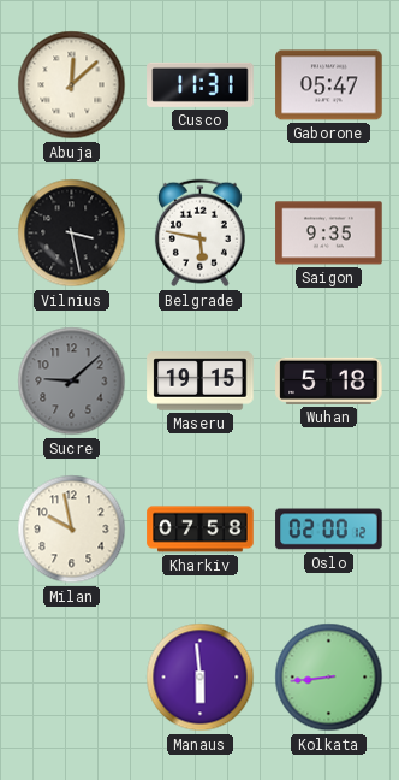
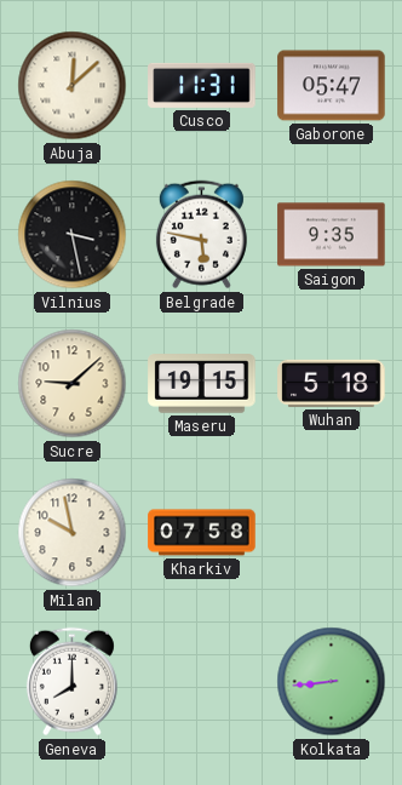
Sucre dial: grey -> cream
Oslo: 02:00 -> none
Geneva: none -> 8:00
Manaus: 5:59 -> none
